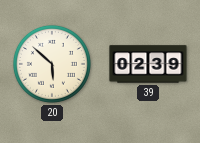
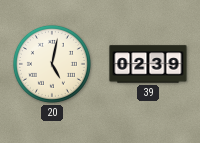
20: 5:52 -> 5:02
